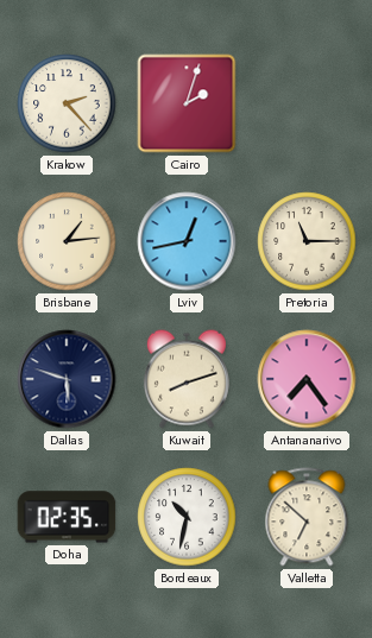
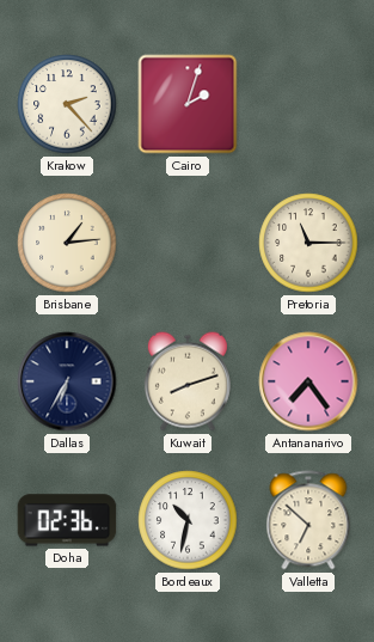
Lviv: 12:43 -> none
Dallas: 5:48 -> 6:35
Doha: 02:35 -> 02:36
